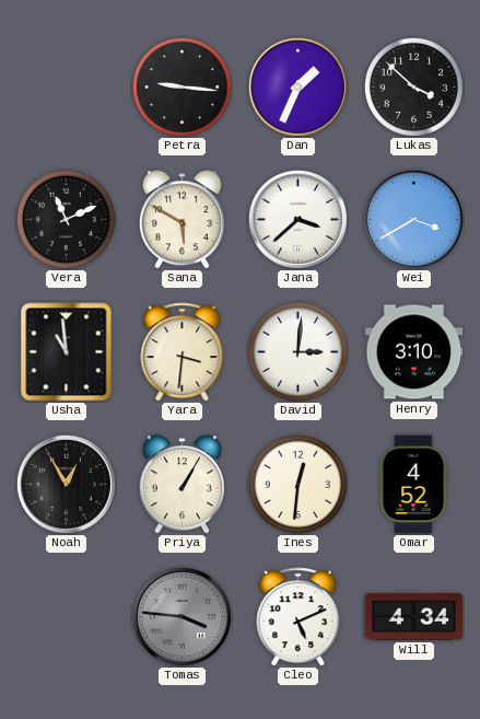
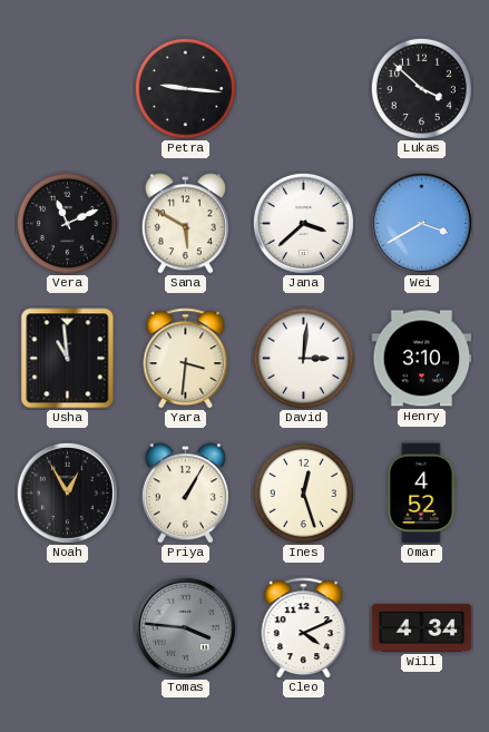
Dan: 1:34 -> none
Ines: 12:31 -> 12:27
Cleo: 5:11 -> 4:11
